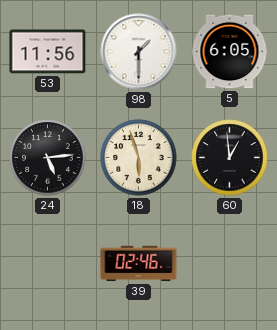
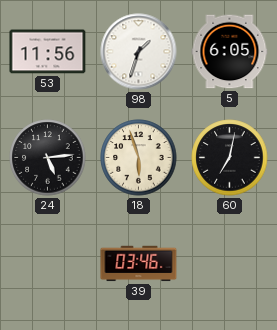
98: 1:30 -> 1:33
60: 12:59 -> 7:02
39: 02:46 -> 03:46
